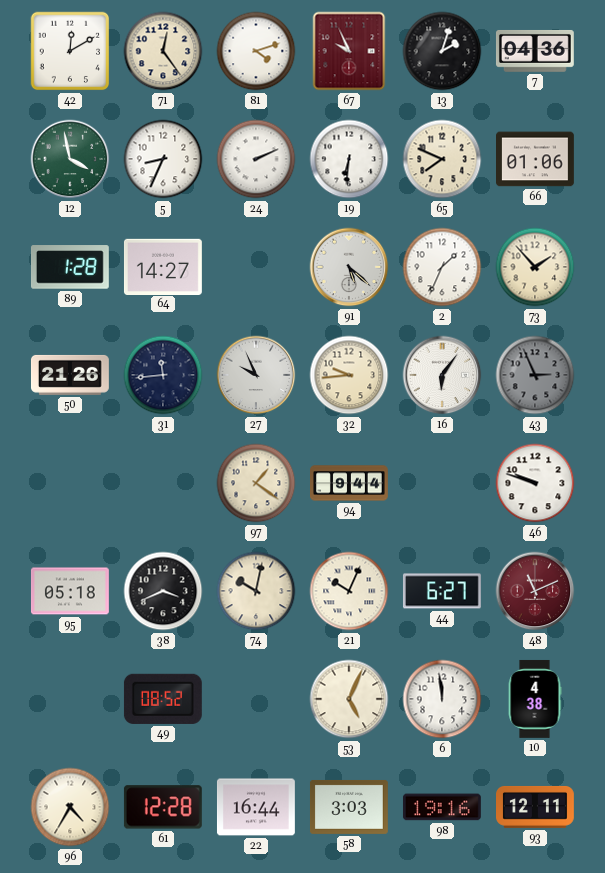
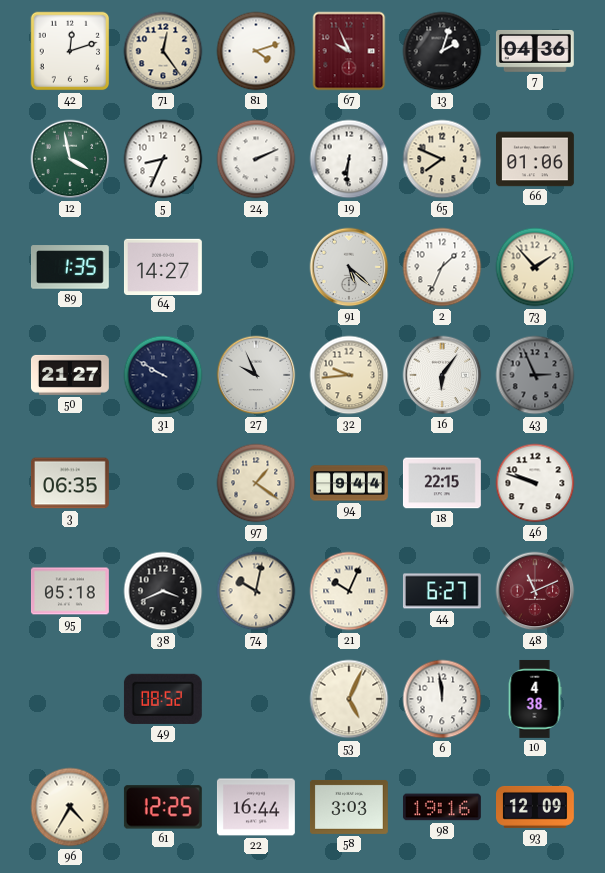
42: 12:10 -> 12:12
89: 1:28 -> 1:35
50: 21:26 -> 21:27
31: 11:44 -> 9:50
3: none -> 06:35
18: none -> 22:15
61: 12:28 -> 12:25
93: 12:11 -> 12:09
